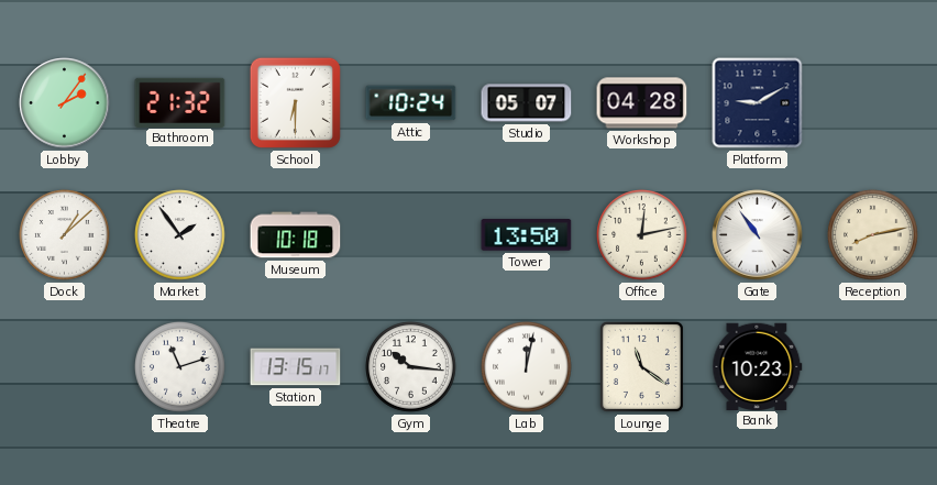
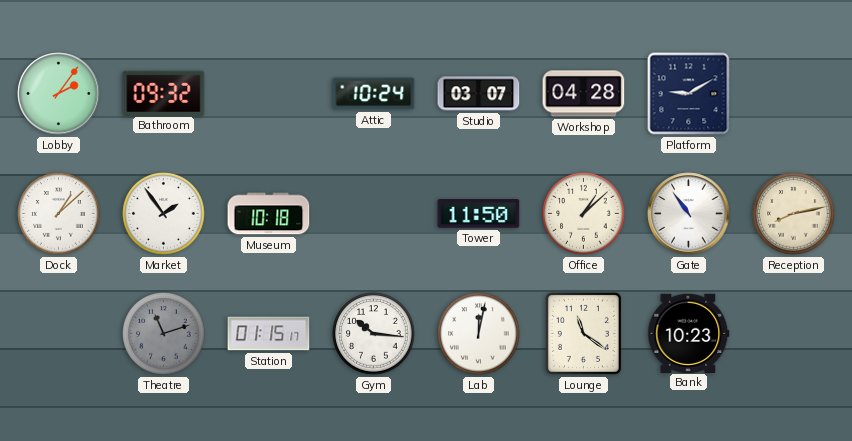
Bathroom: 21:32 -> 09:32
School: 6:30 -> none
Studio: 05:07 -> 03:07
Tower: 13:50 -> 11:50
Office: 12:13 -> 1:08
Theatre dial: white -> grey
Station: 13:15 -> 01:15
